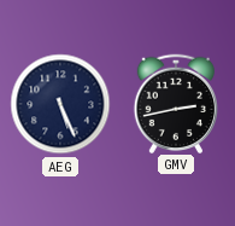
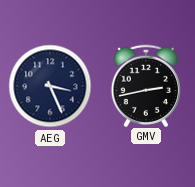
AEG: 5:26 -> 3:26
